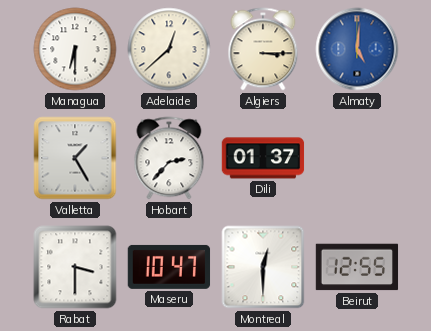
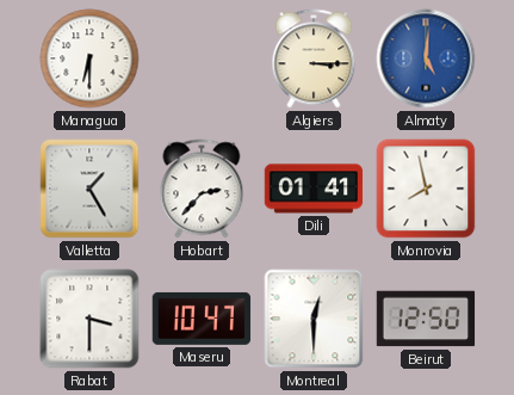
Adelaide: 12:38 -> none
Dili: 01:37 -> 01:41
Monrovia: none -> 7:58
Beirut: 12:55 -> 12:50
